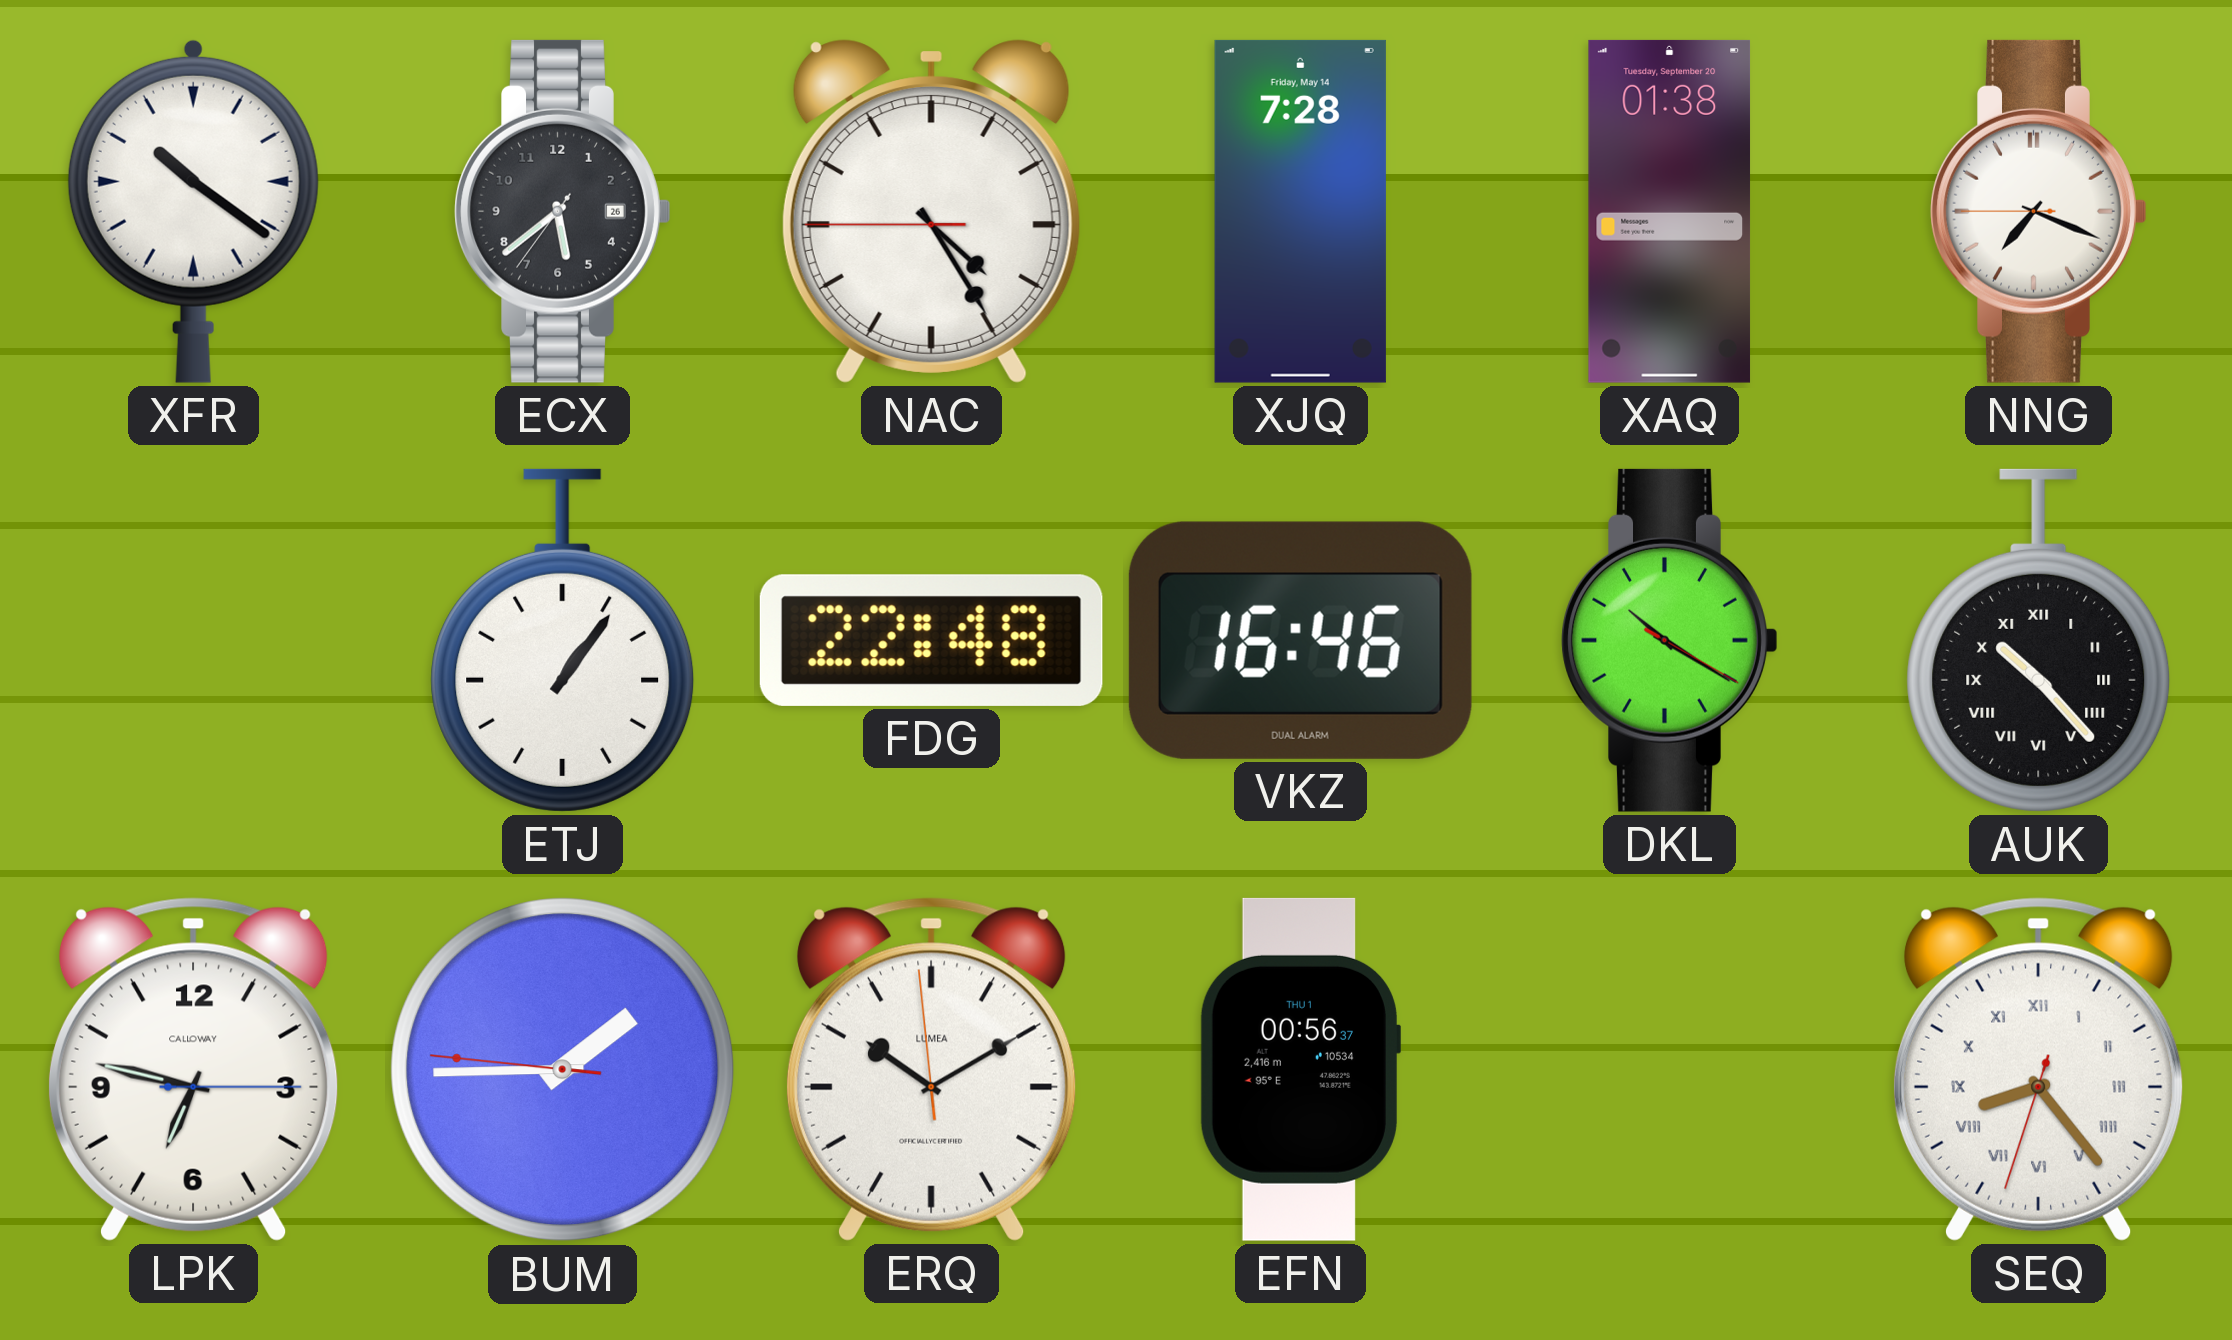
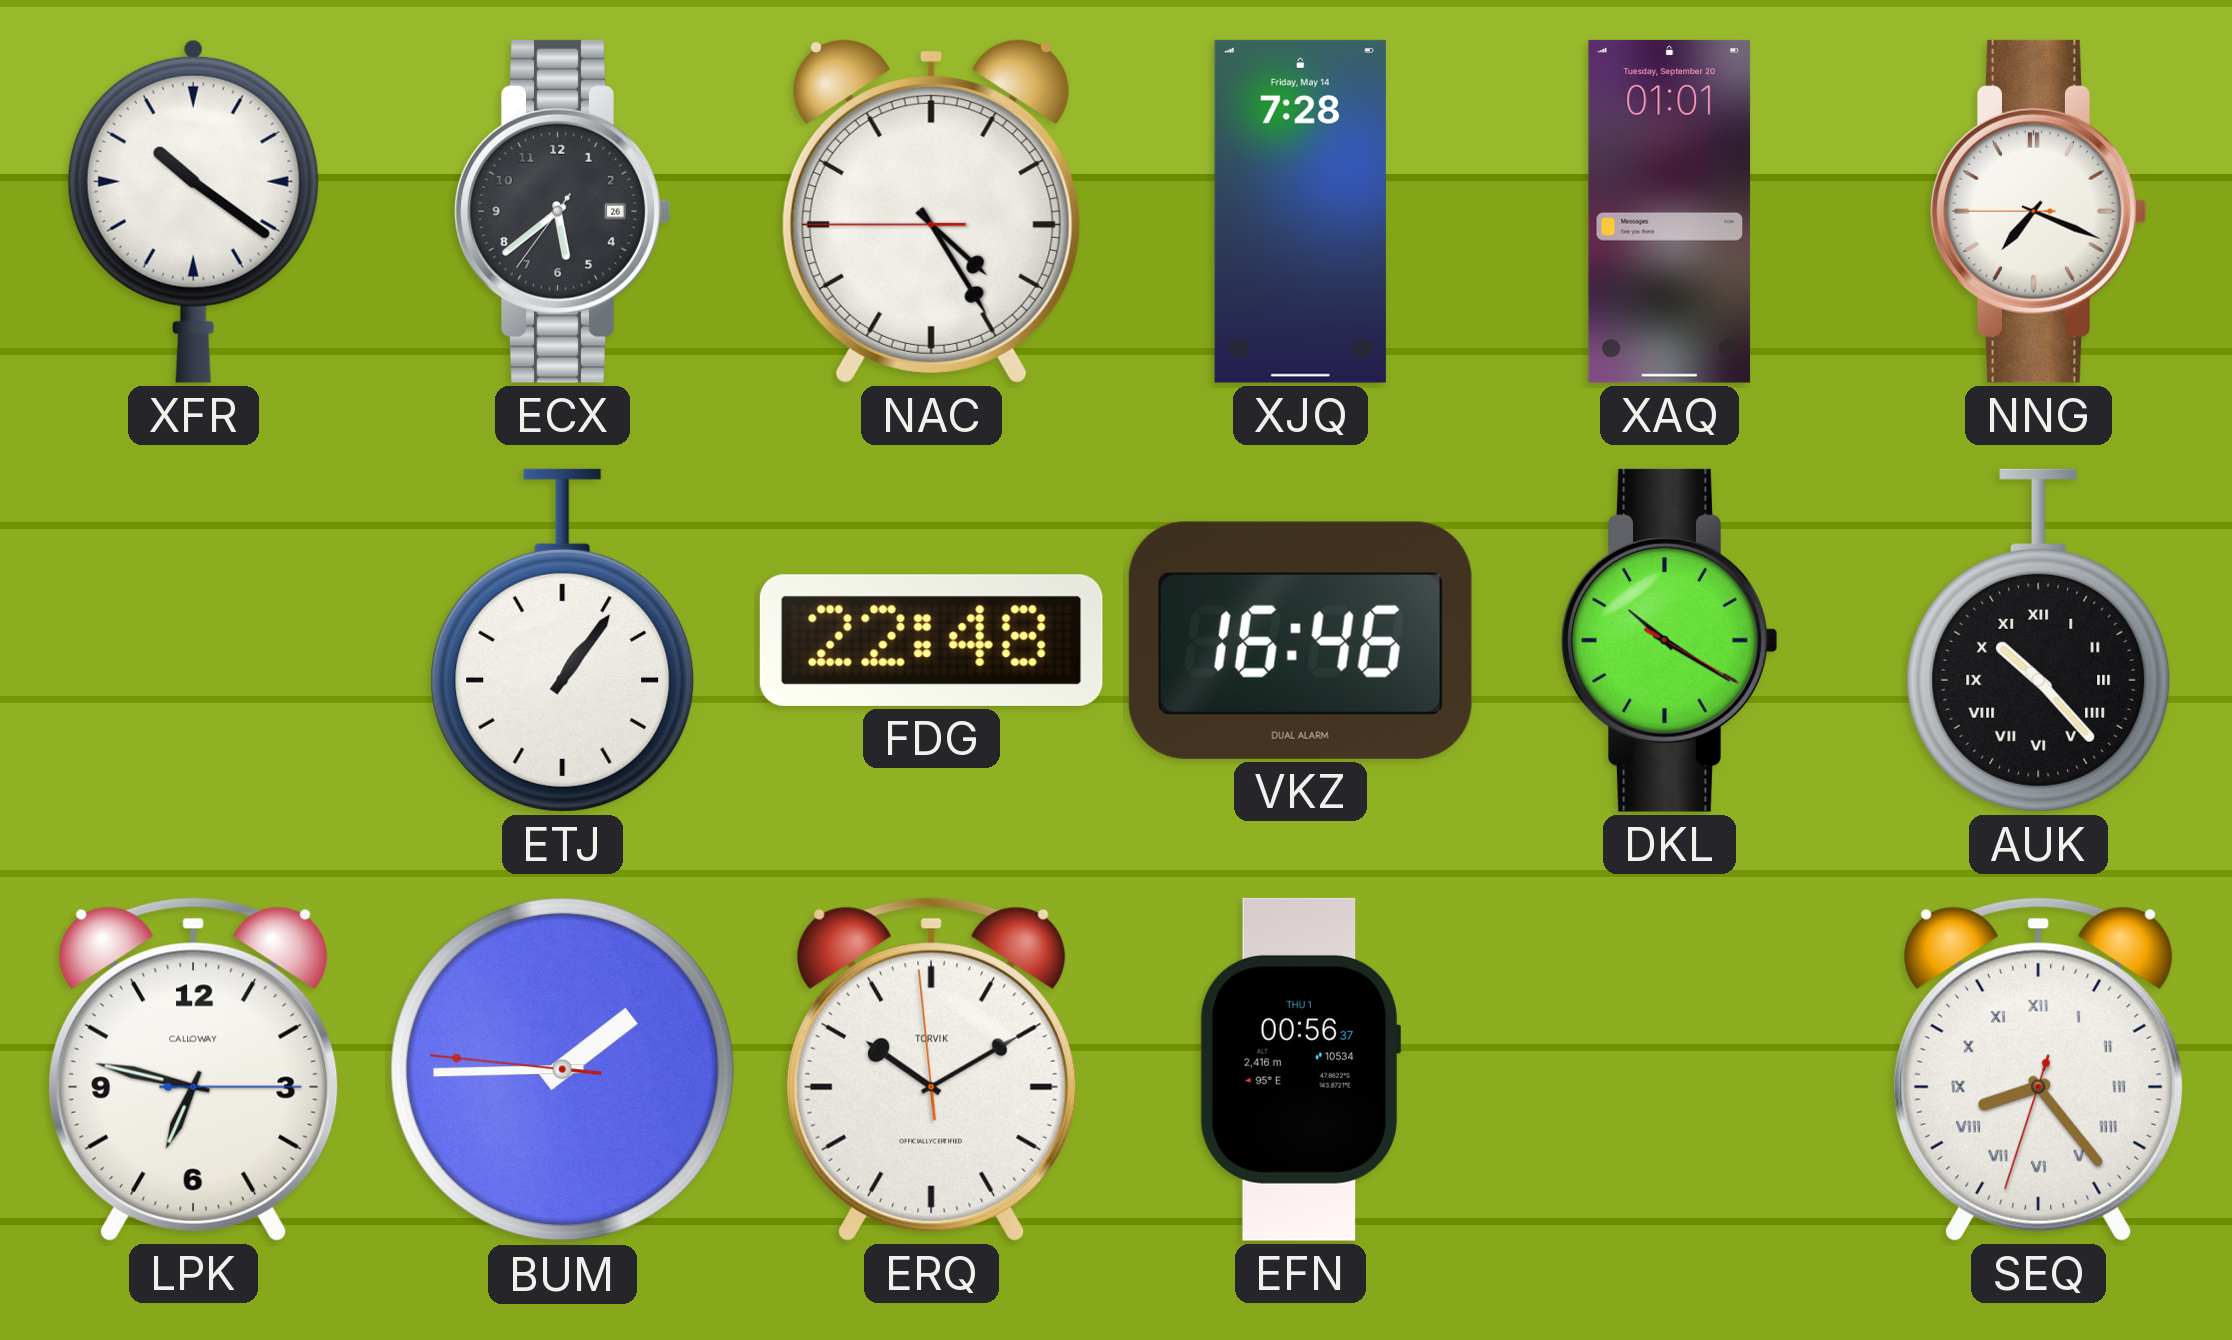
XAQ: 01:38 -> 01:01
ERQ brand: LUMEA -> TORVIK
